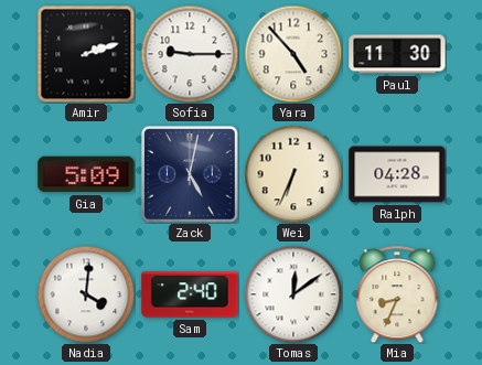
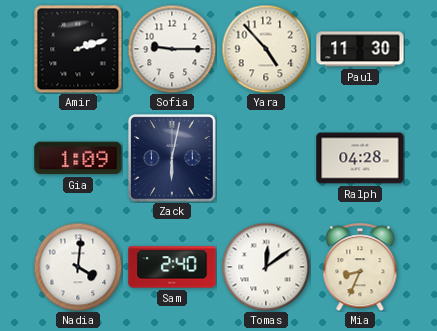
Gia: 5:09 -> 1:09
Zack: 5:02 -> 6:02
Wei: 6:34 -> none
